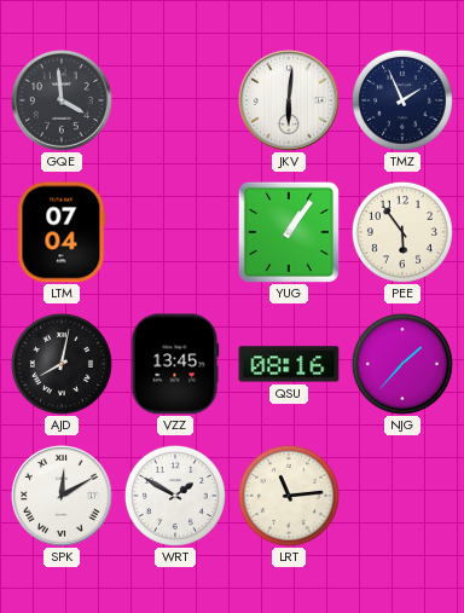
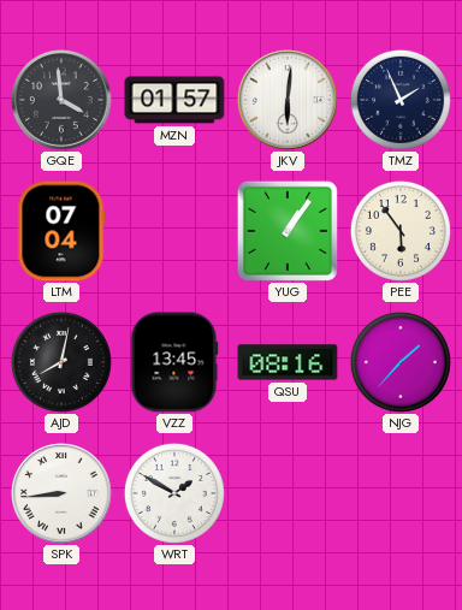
MZN: none -> 01:57
SPK: 12:10 -> 8:44
LRT: 11:14 -> none
